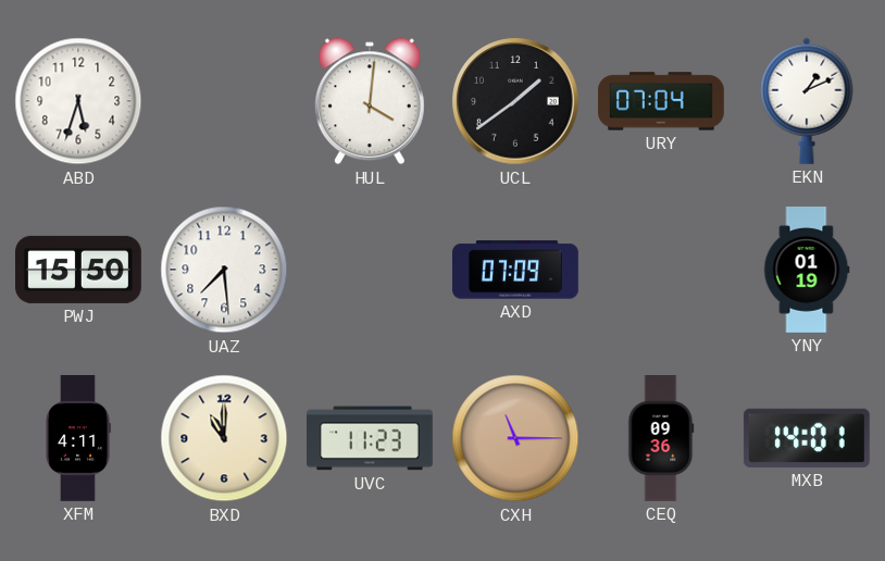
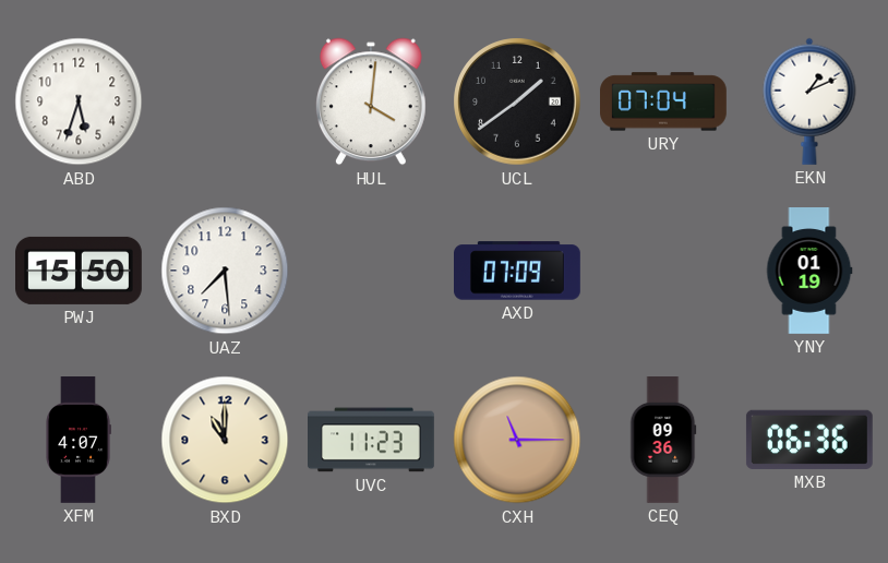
XFM: 4:11 -> 4:07
MXB: 14:01 -> 06:36
